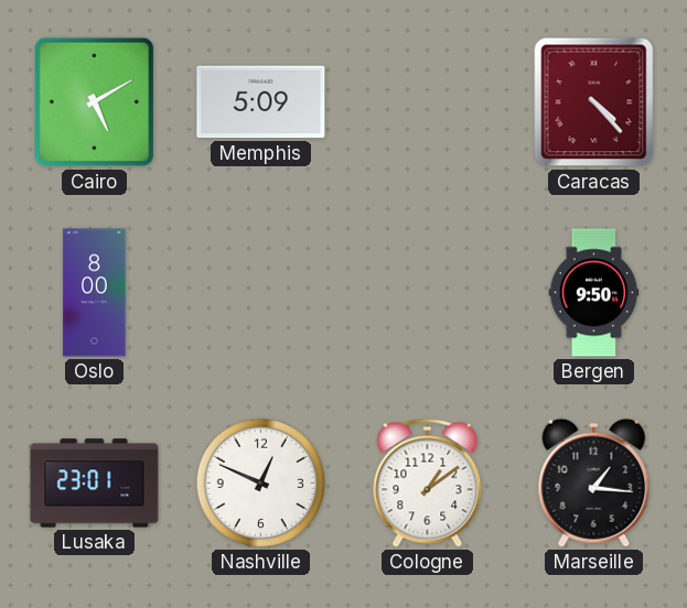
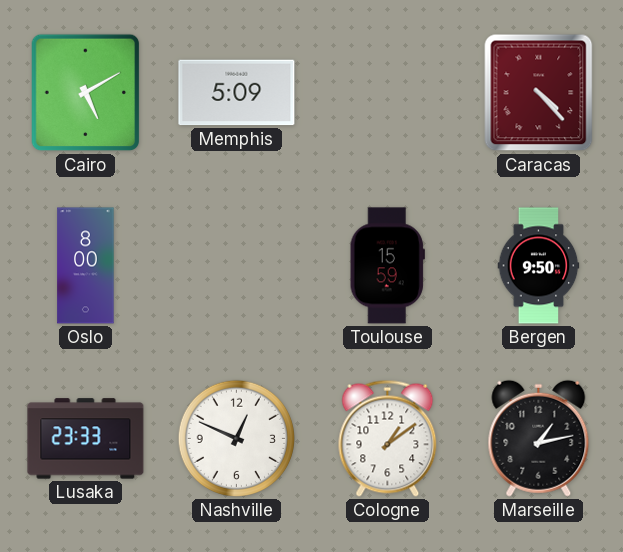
Toulouse: none -> 15:59
Lusaka: 23:01 -> 23:33
Marseille: 1:16 -> 1:13
